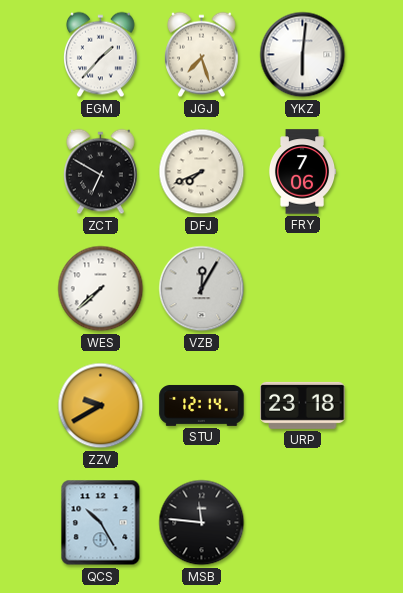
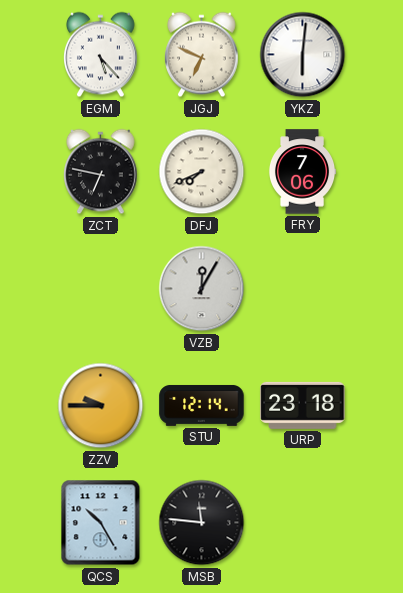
EGM: 1:37 -> 5:23
JGJ: 7:27 -> 6:49
ZCT: 6:50 -> 6:47
WES: 7:38 -> none
ZZV: 9:40 -> 9:45
